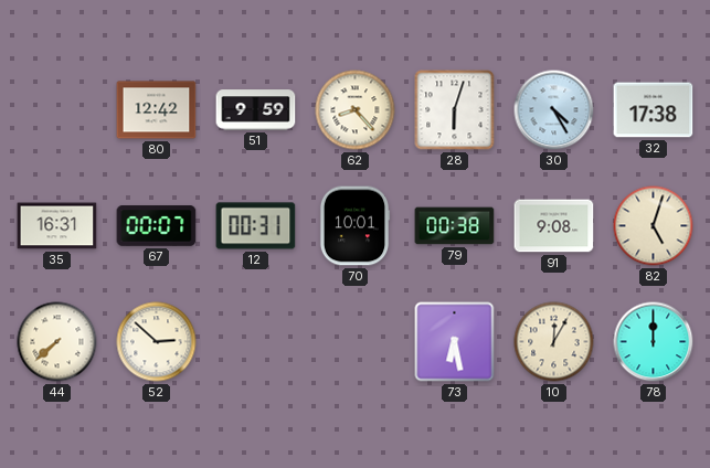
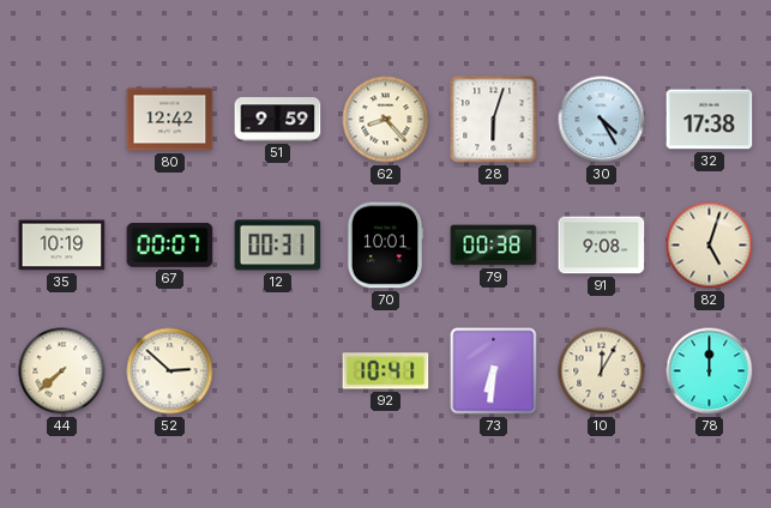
35: 16:31 -> 10:19
92: none -> 10:41
73: 6:28 -> 6:31
